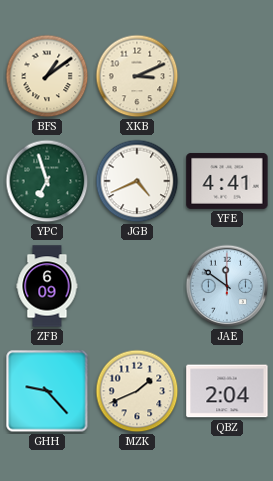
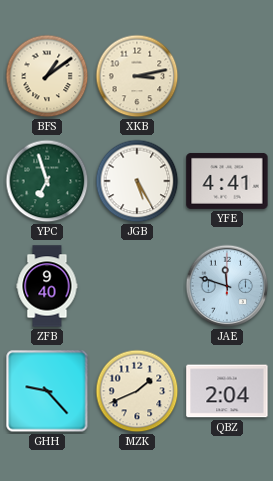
XKB: 3:11 -> 3:13
JGB: 4:41 -> 5:25
ZFB: 6:09 -> 9:40
JAE: 11:51 -> 11:48
